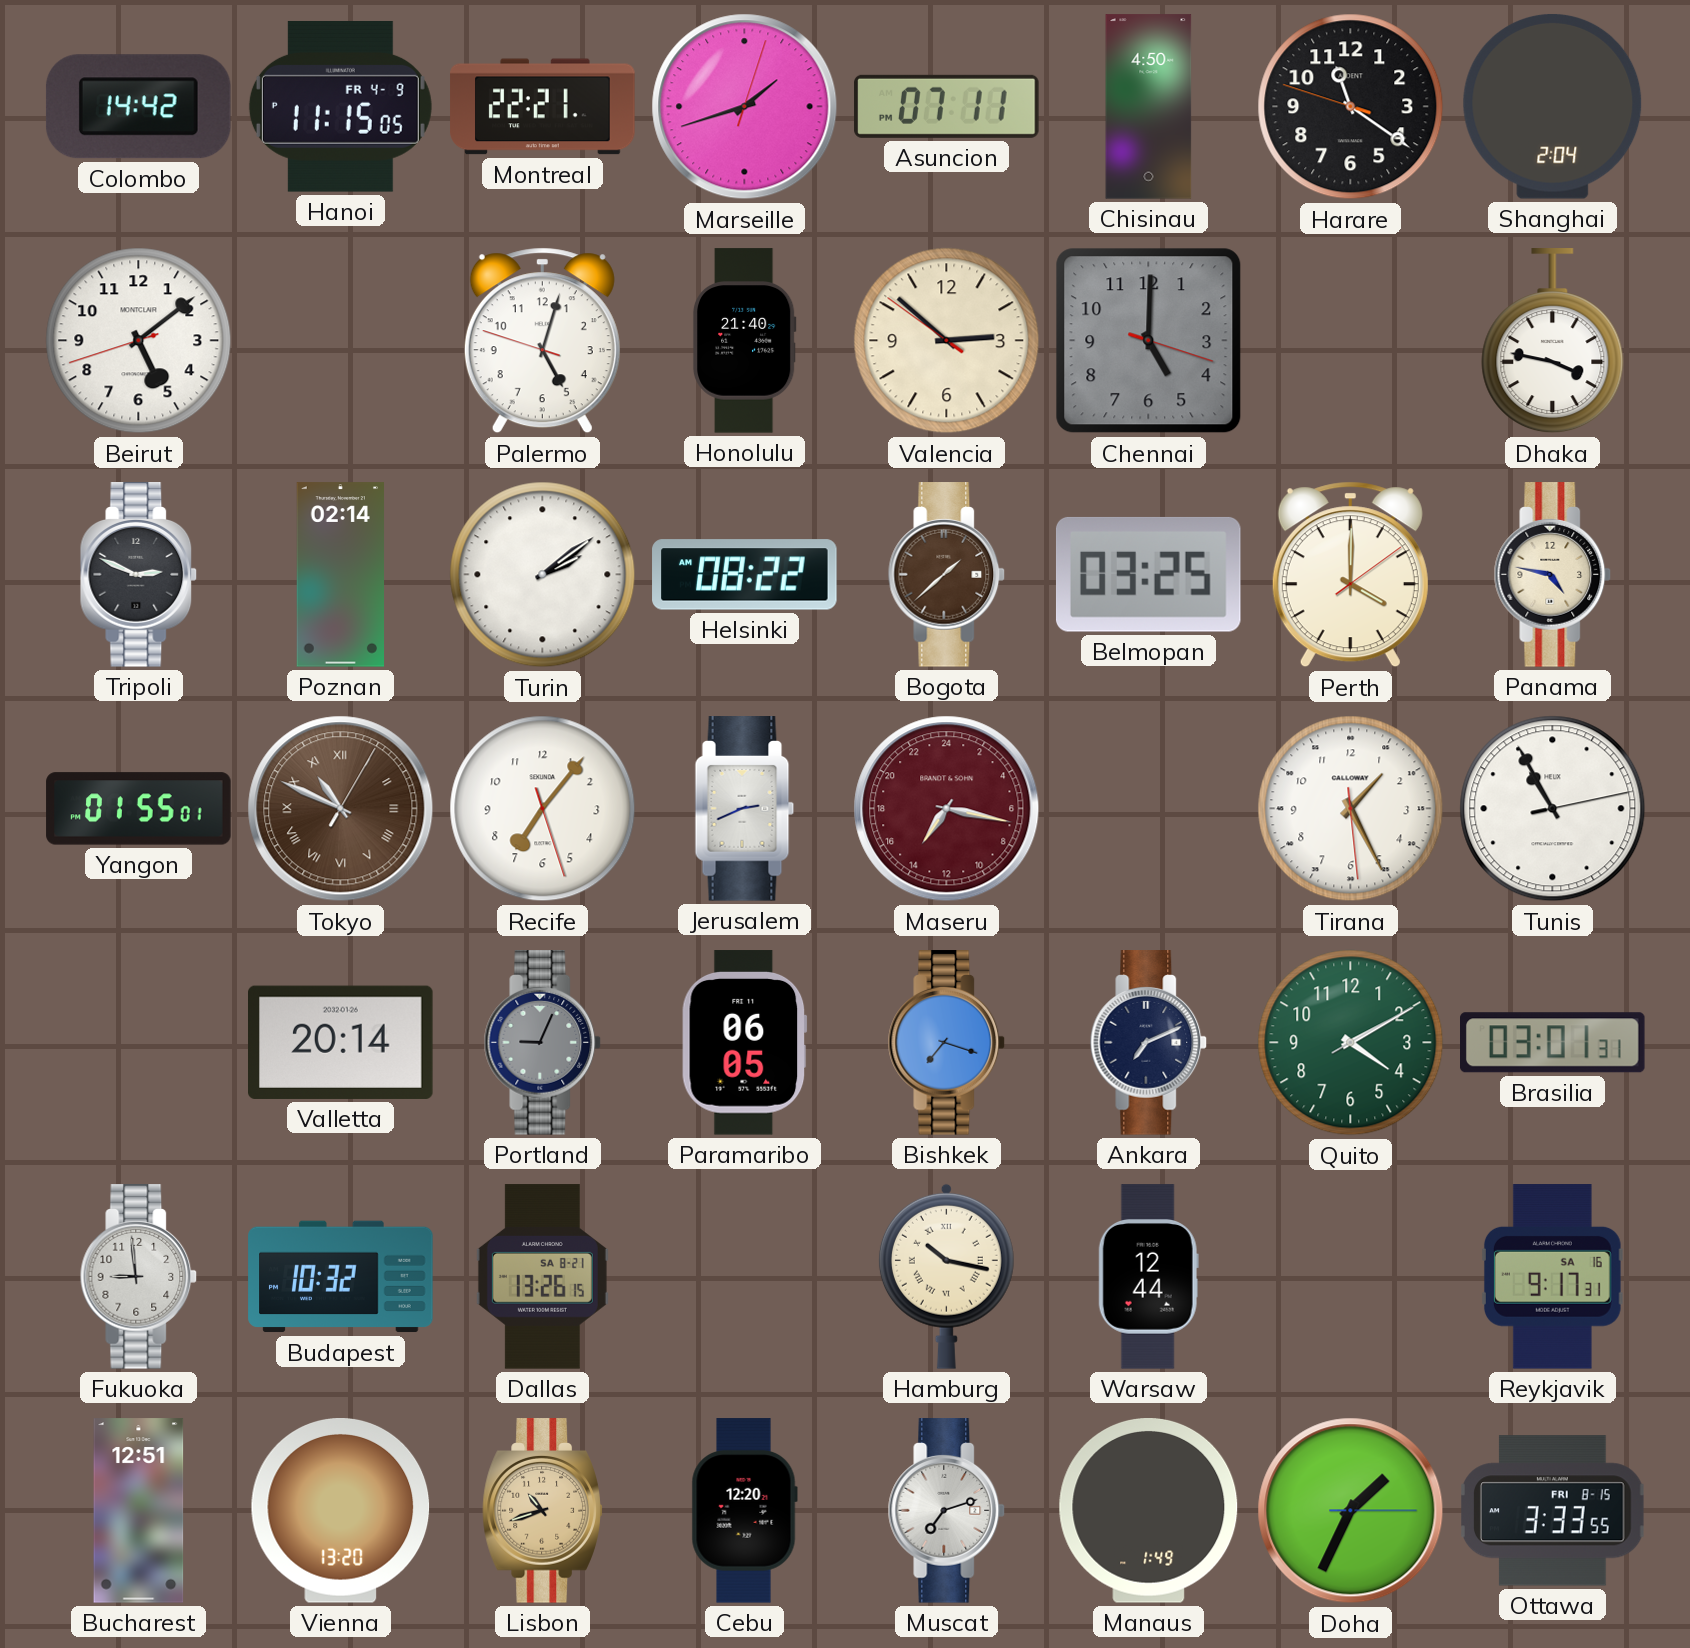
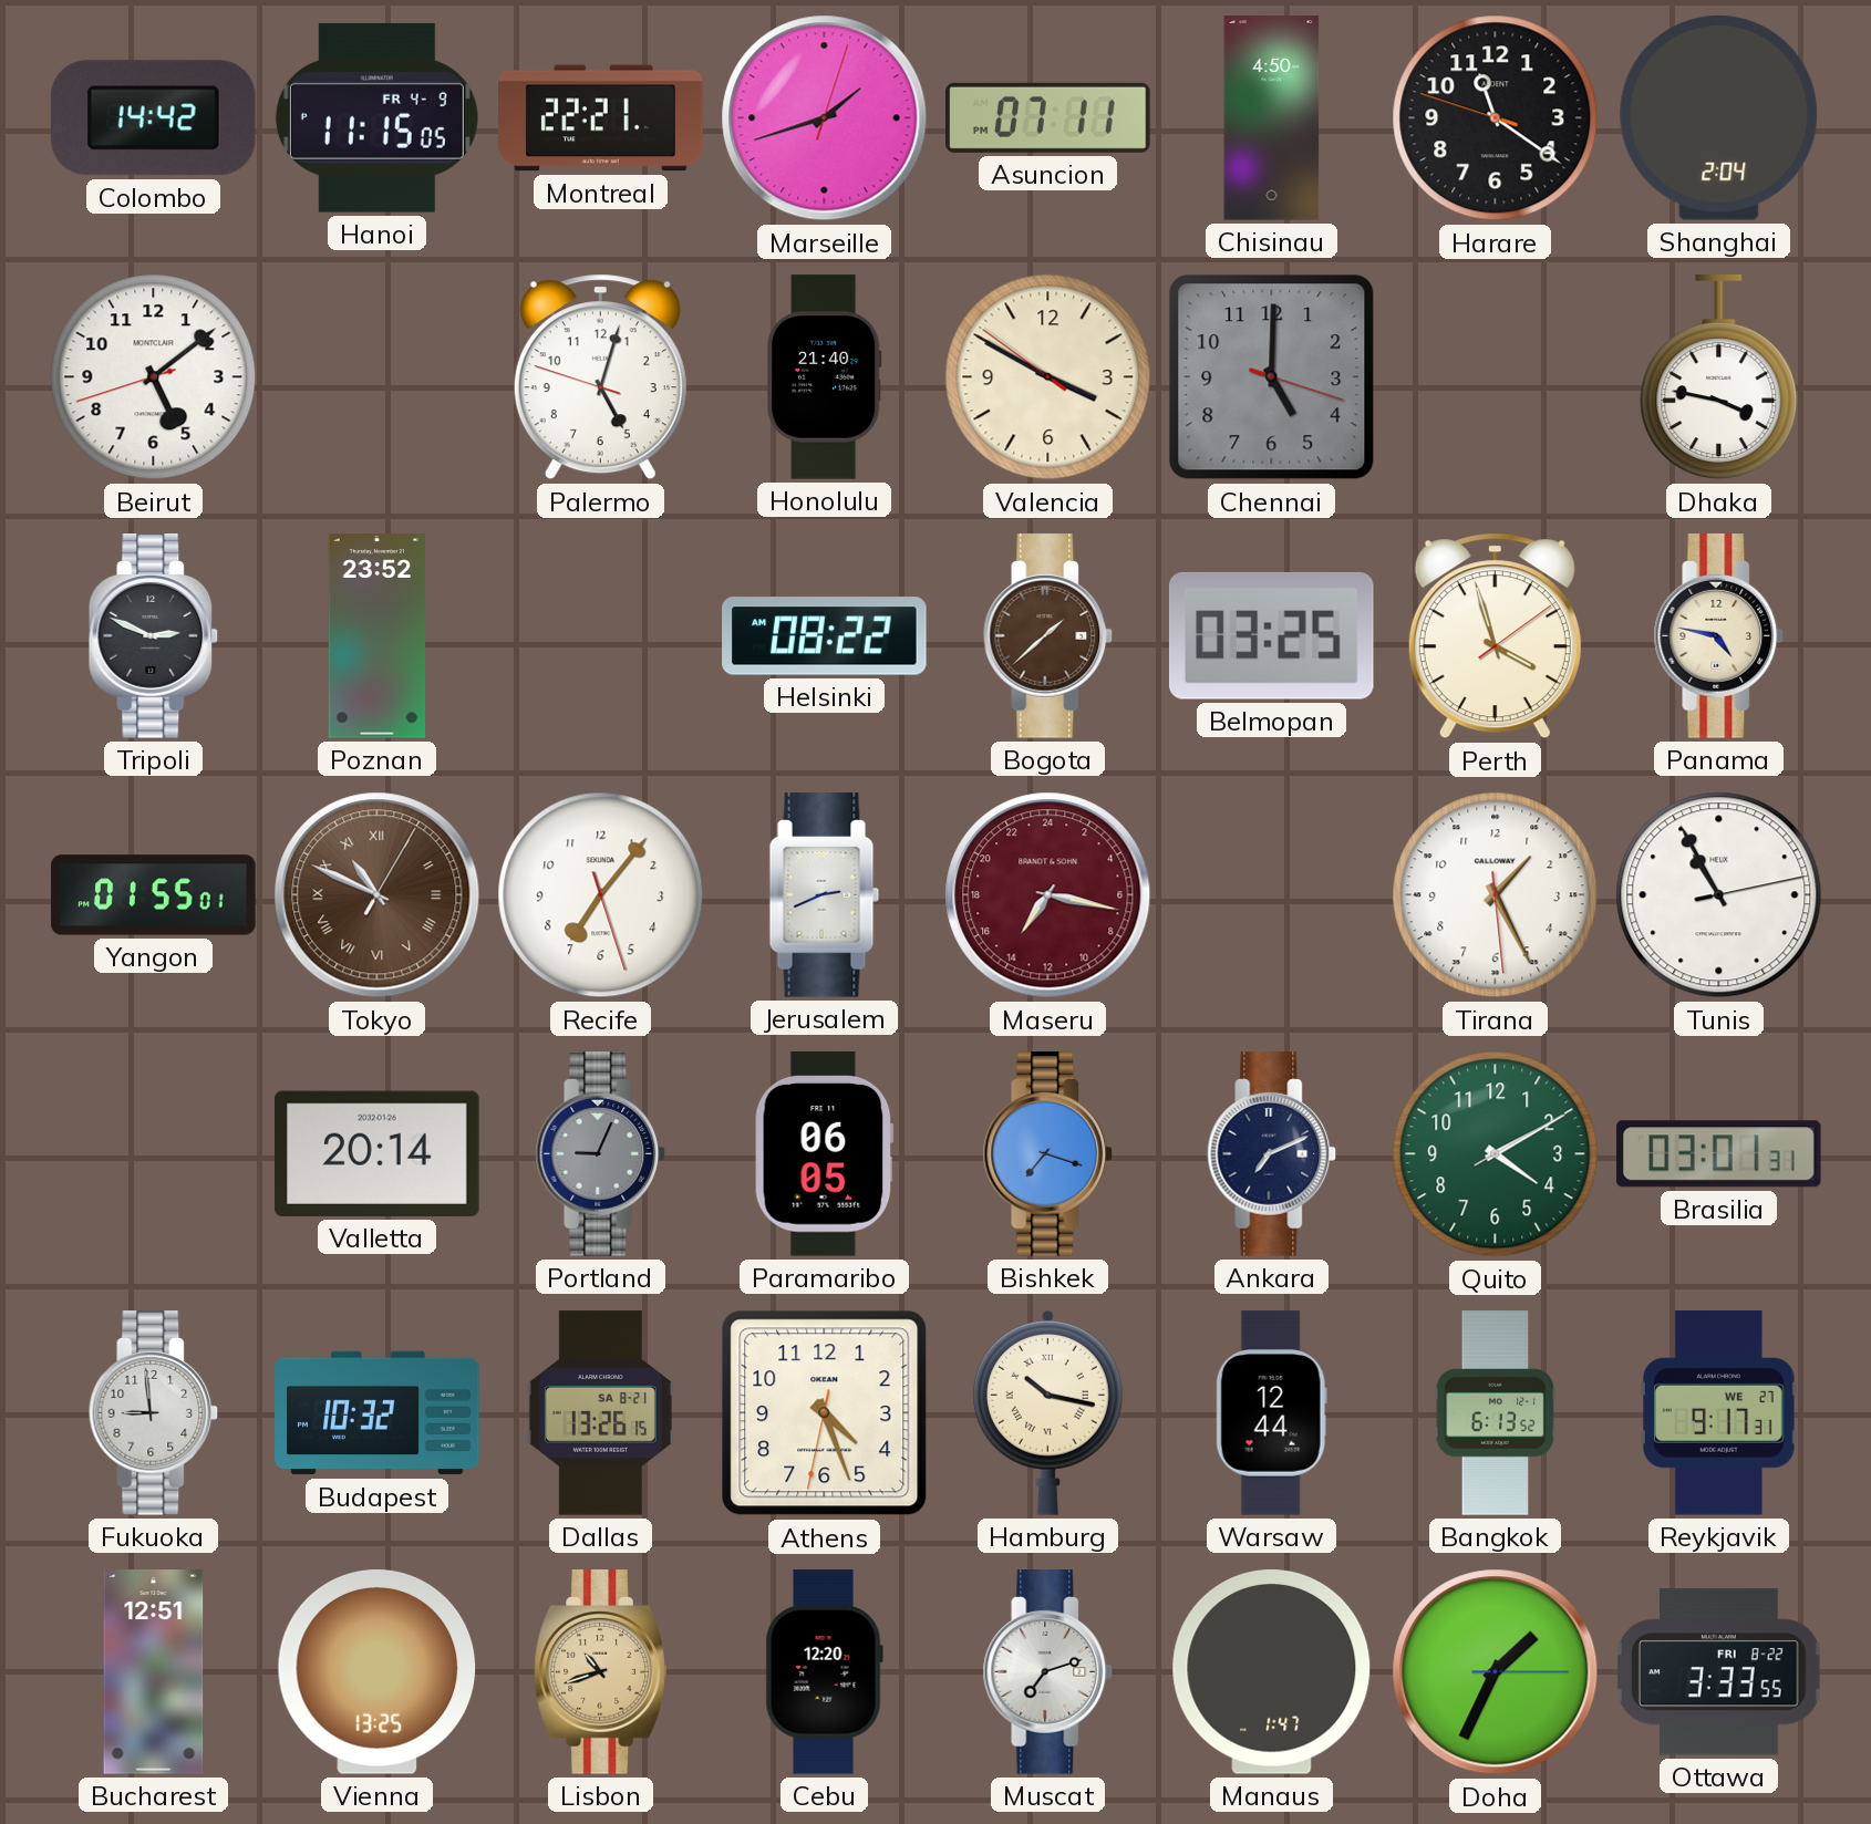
Valencia: 2:51 -> 3:49
Poznan: 02:14 -> 23:52
Turin: 2:09 -> none
Perth: 4:00 -> 3:57
Athens: none -> 4:26
Bangkok: none -> 6:13
Reykjavik date: SA 16 -> WE 27
Vienna: 13:20 -> 13:25
Manaus: 1:49 -> 1:47
Ottawa date: FRI 8-15 -> FRI 8-22
